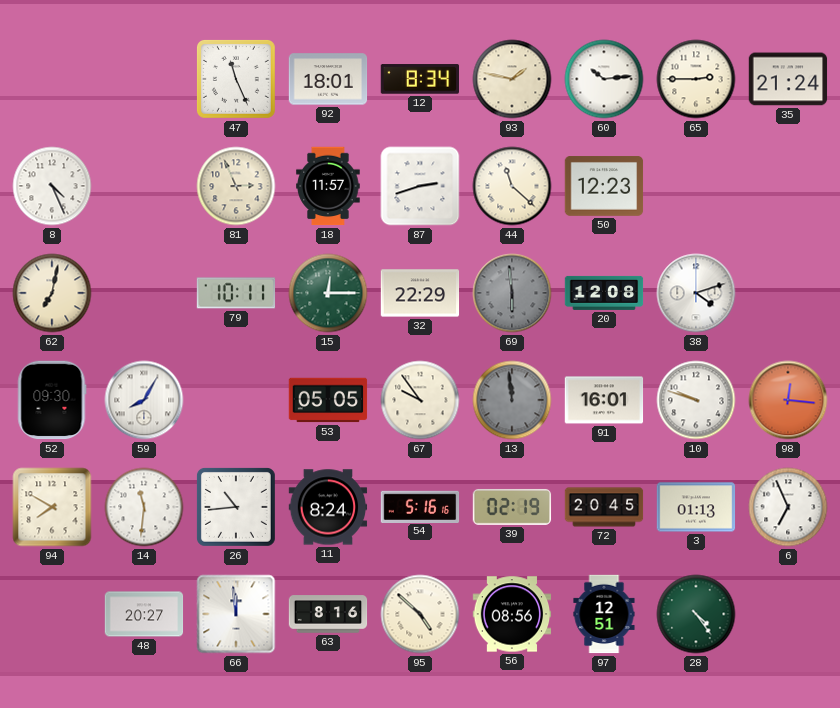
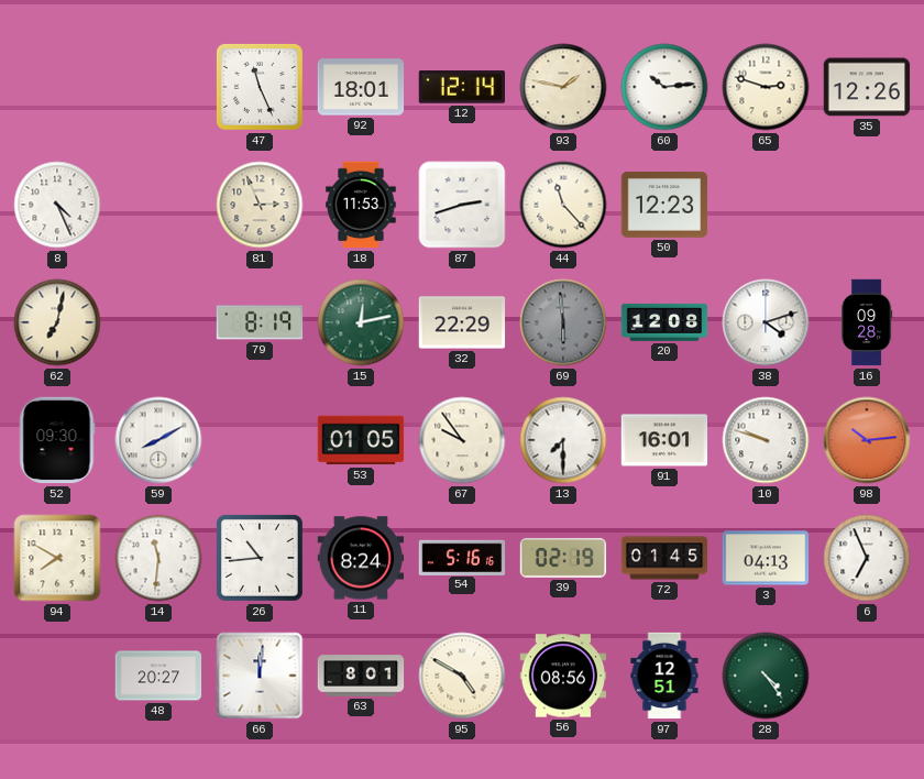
12: 8:34 -> 12:14
65: 2:45 -> 2:48
35: 21:24 -> 12:26
18: 11:57 -> 11:53
44: 11:22 -> 11:23
79: 10:11 -> 8:19
15: 12:15 -> 12:13
16: none -> 09:28
59: 8:05 -> 8:10
53: 05:05 -> 01:05
13: 11:59 -> 7:30
13 dial: grey -> white
98: 12:16 -> 10:14
72: 20:45 -> 01:45
3: 01:13 -> 04:13
66: 11:59 -> 12:01
63: 8:16 -> 8:01
95: 4:52 -> 4:50
